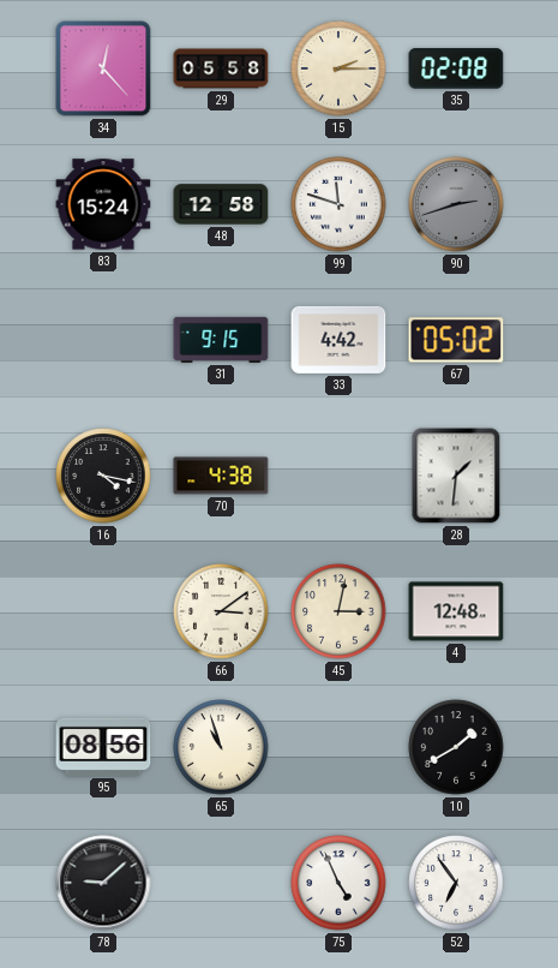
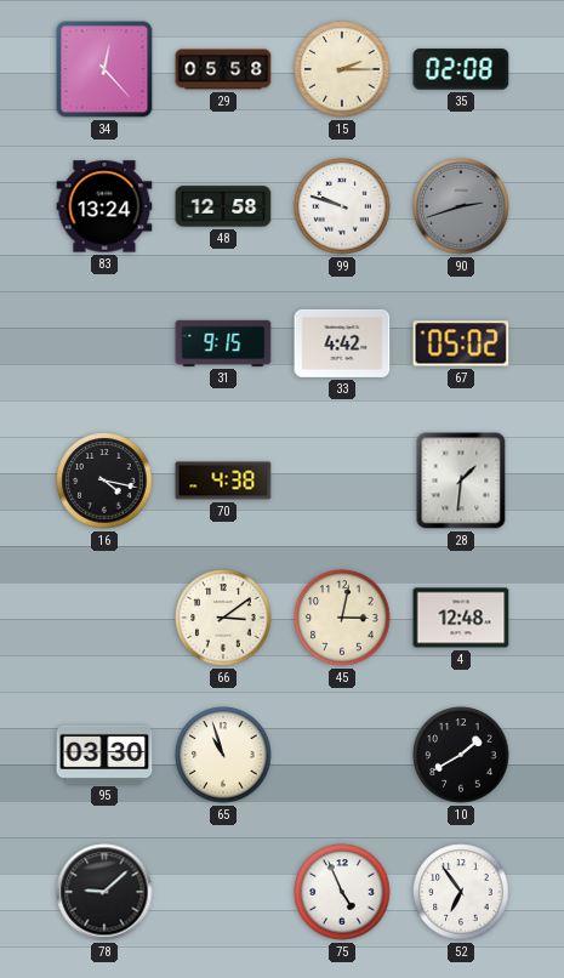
83: 15:24 -> 13:24
99: 11:48 -> 9:48
95: 08:56 -> 03:30
